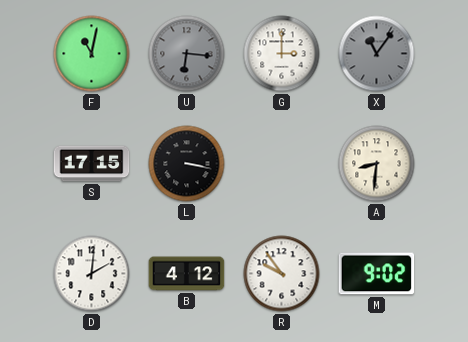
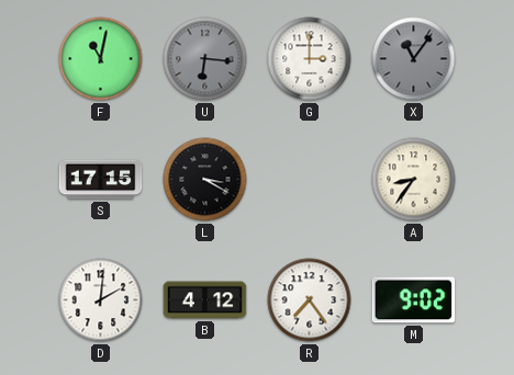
L: 3:17 -> 3:20
A: 8:31 -> 8:36
R: 9:54 -> 7:24
